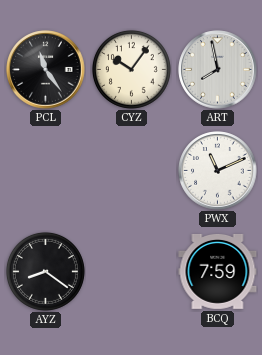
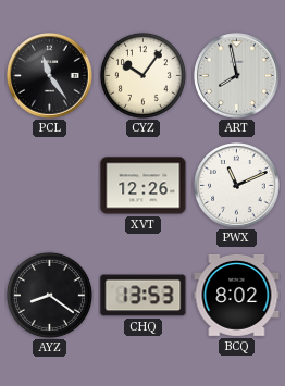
XVT: none -> 12:26
CHQ: none -> 13:53
BCQ: 7:59 -> 8:02
